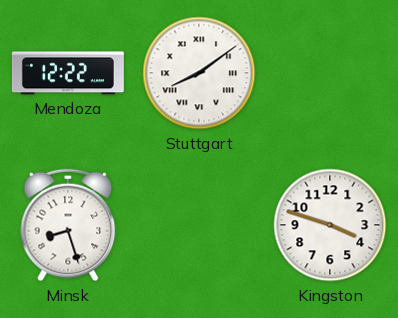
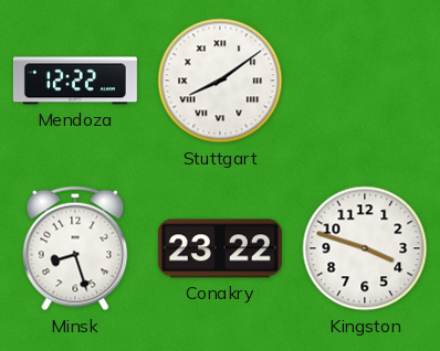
Conakry: none -> 23:22
